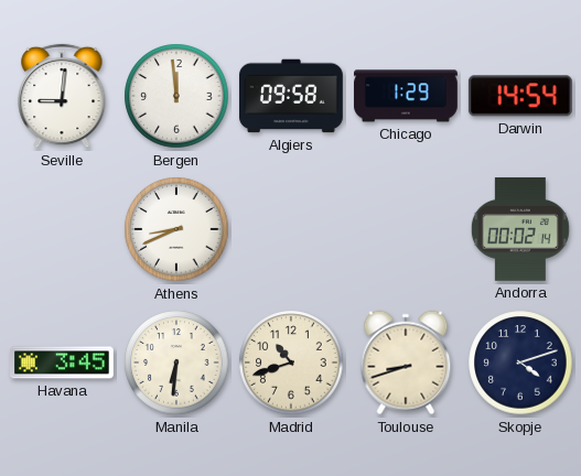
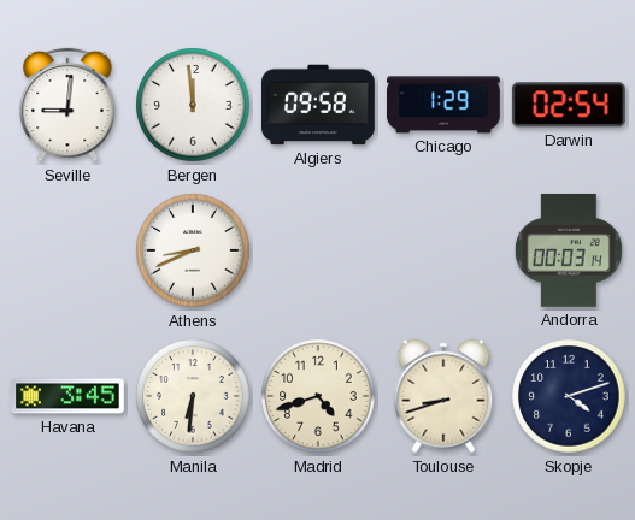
Darwin: 14:54 -> 02:54
Andorra: 00:02 -> 00:03
Madrid: 10:42 -> 4:42
